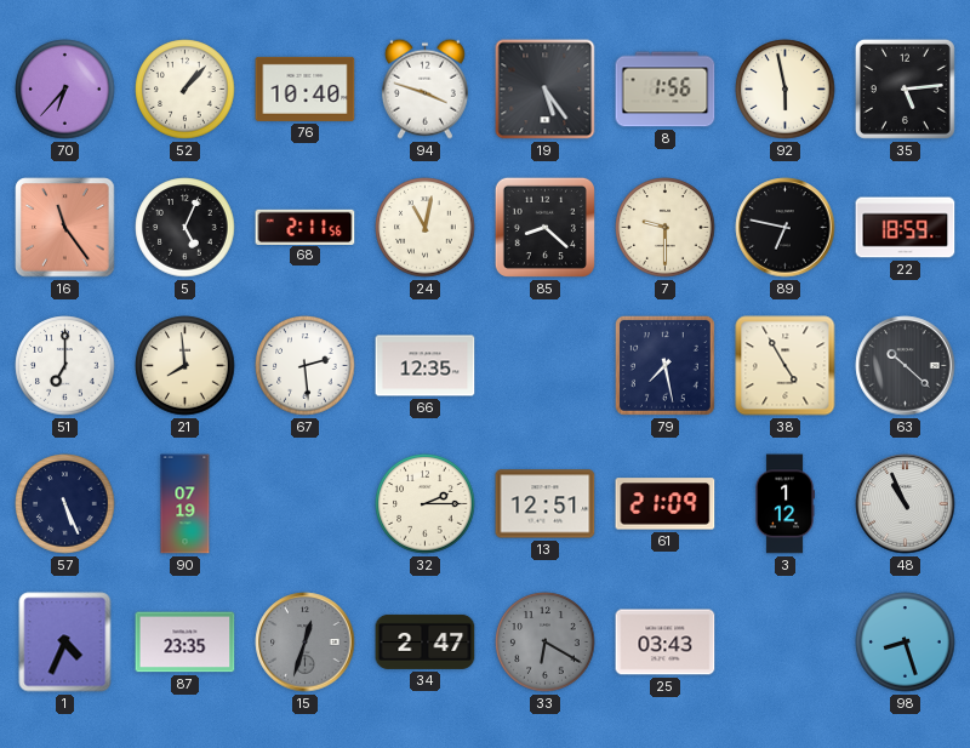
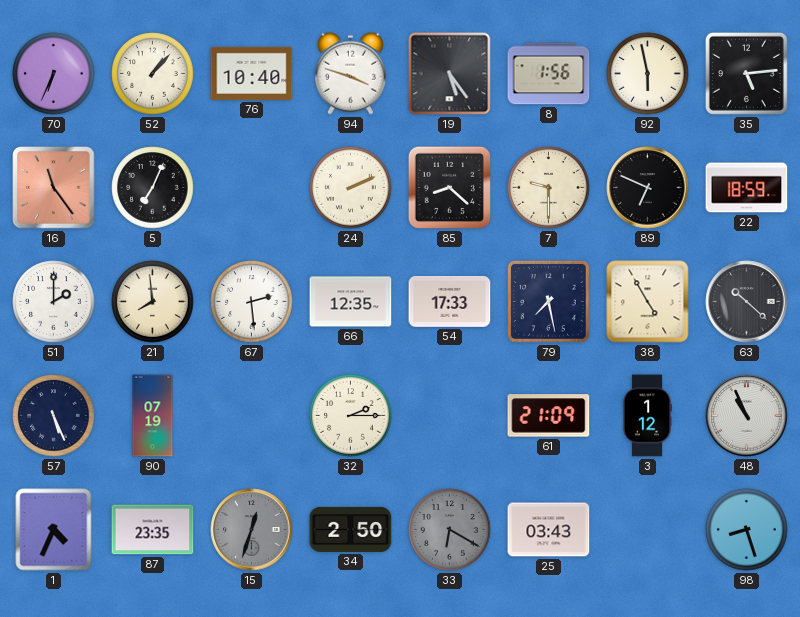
70: 6:37 -> 6:34
5: 5:04 -> 7:04
68: 2:11 -> none
24: 11:02 -> 2:11
89: 6:47 -> 6:49
51: 7:00 -> 2:00
54: none -> 17:33
13: 12:51 -> none
34: 2:47 -> 2:50
